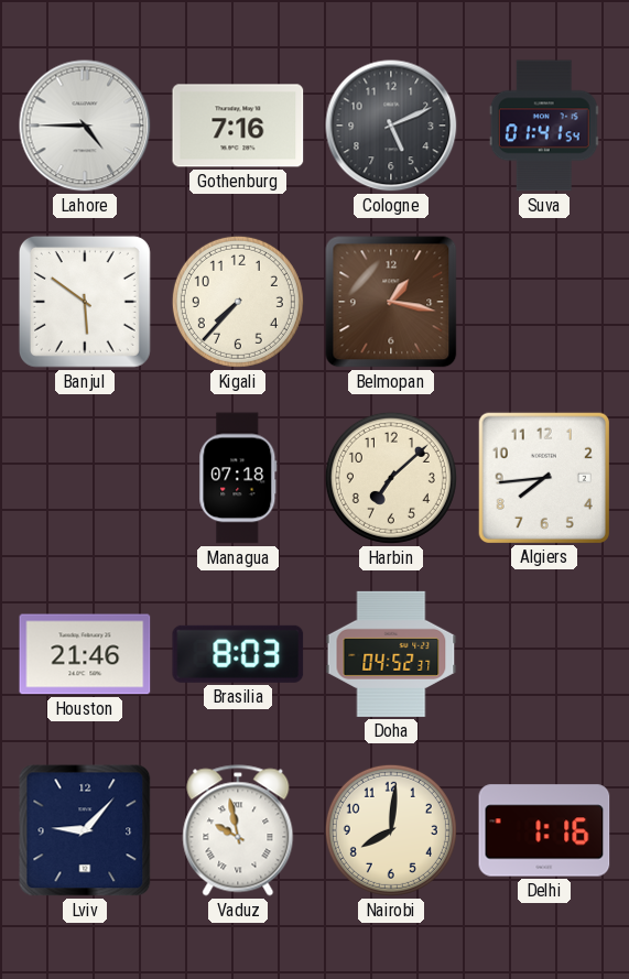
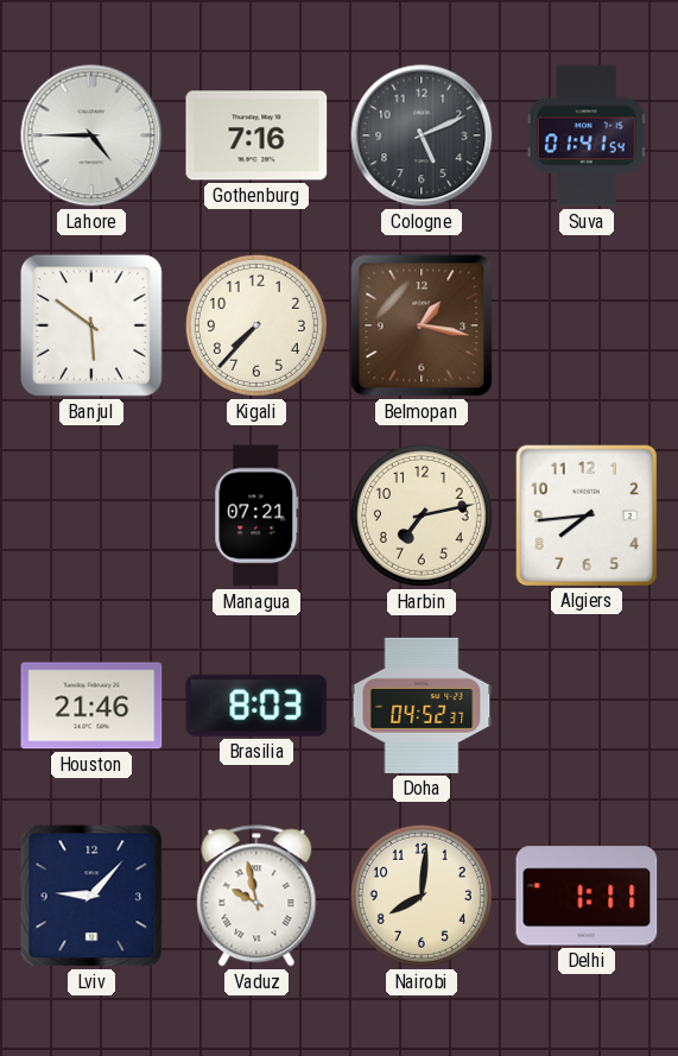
Managua: 07:18 -> 07:21
Harbin: 7:08 -> 7:13
Delhi: 1:16 -> 1:11
